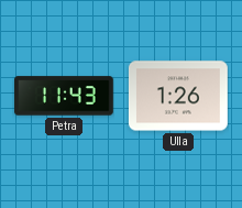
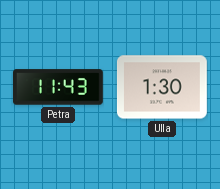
Ulla: 1:26 -> 1:30
